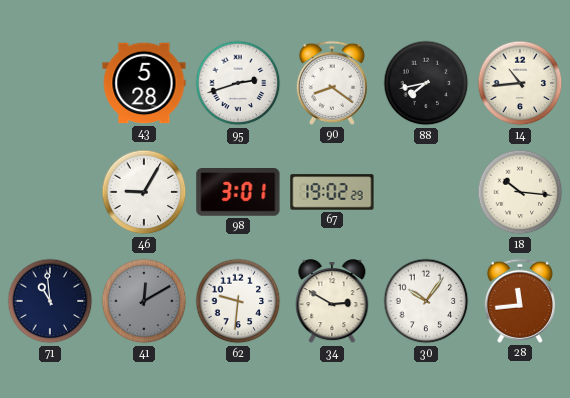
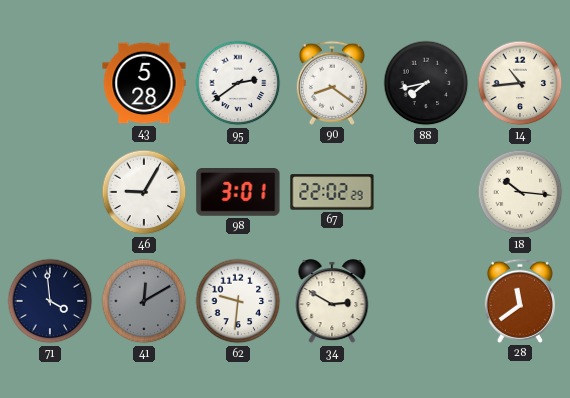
95: 2:42 -> 2:39
67: 19:02 -> 22:02
71: 10:59 -> 3:59
30: 10:06 -> none
28: 11:44 -> 11:39
